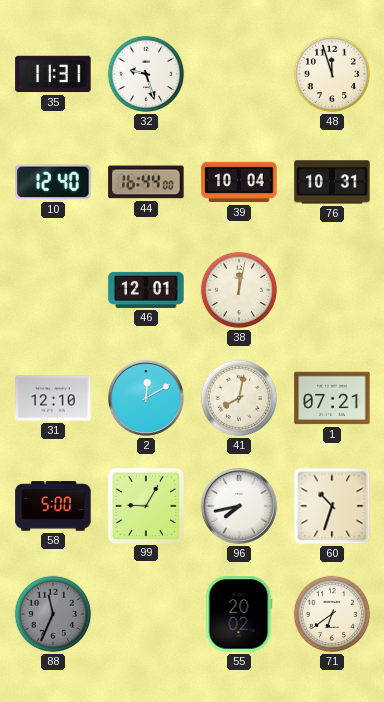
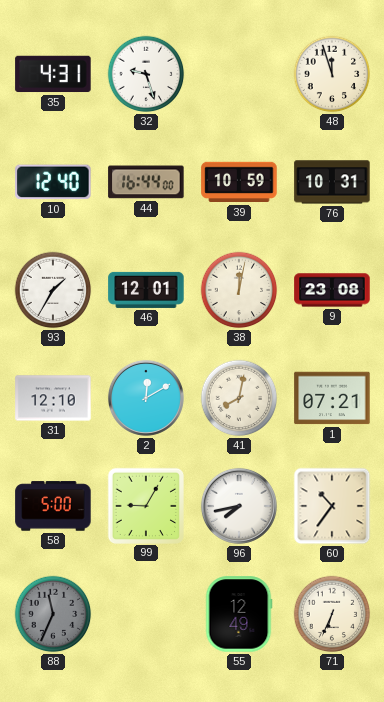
35: 11:31 -> 4:31
39: 10:04 -> 10:59
93: none -> 1:35
9: none -> 23:08
60: 10:33 -> 10:36
55: 20:02 -> 12:49
71: 6:39 -> 6:34
